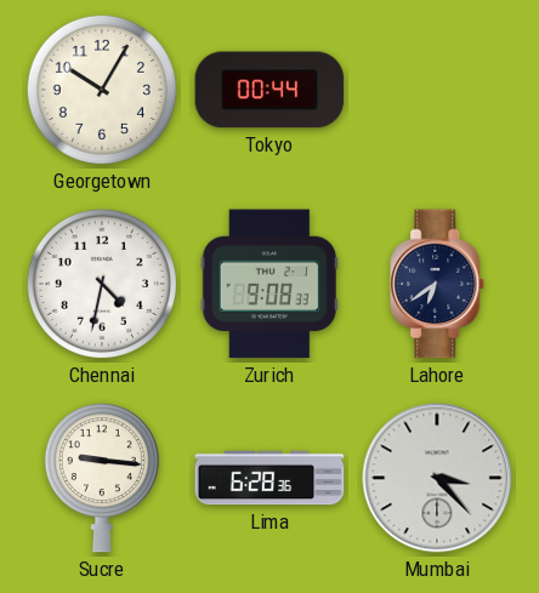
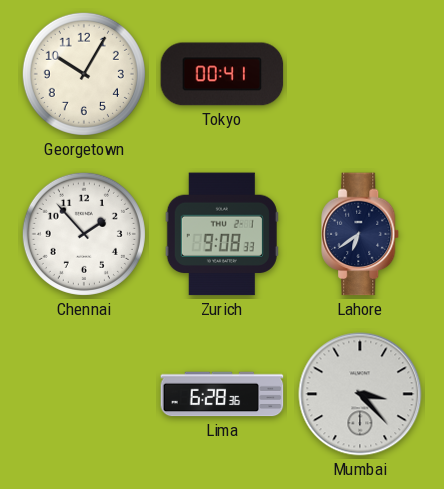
Tokyo: 00:44 -> 00:41
Chennai: 4:32 -> 1:53
Sucre: 9:16 -> none
